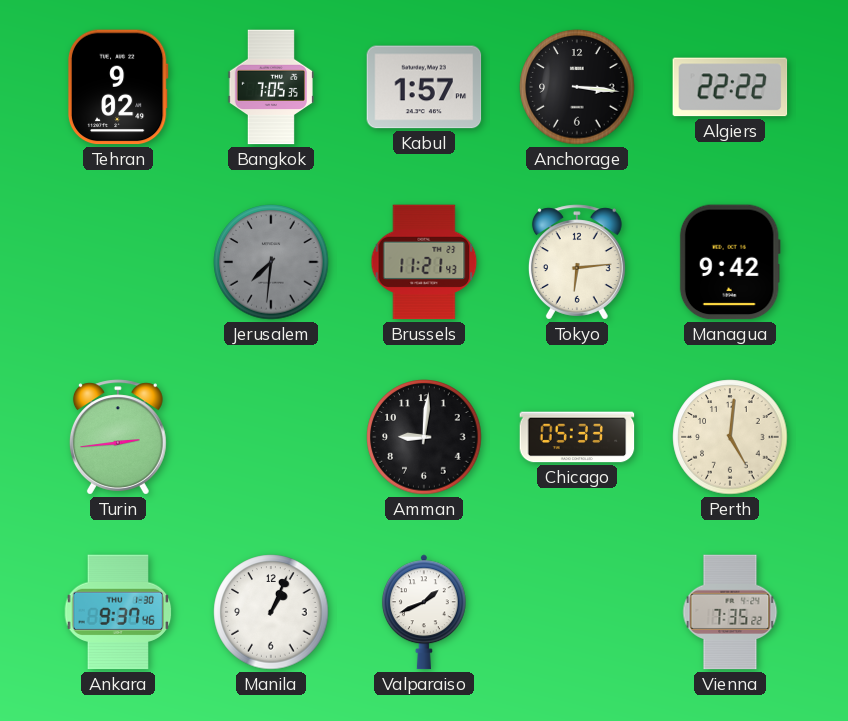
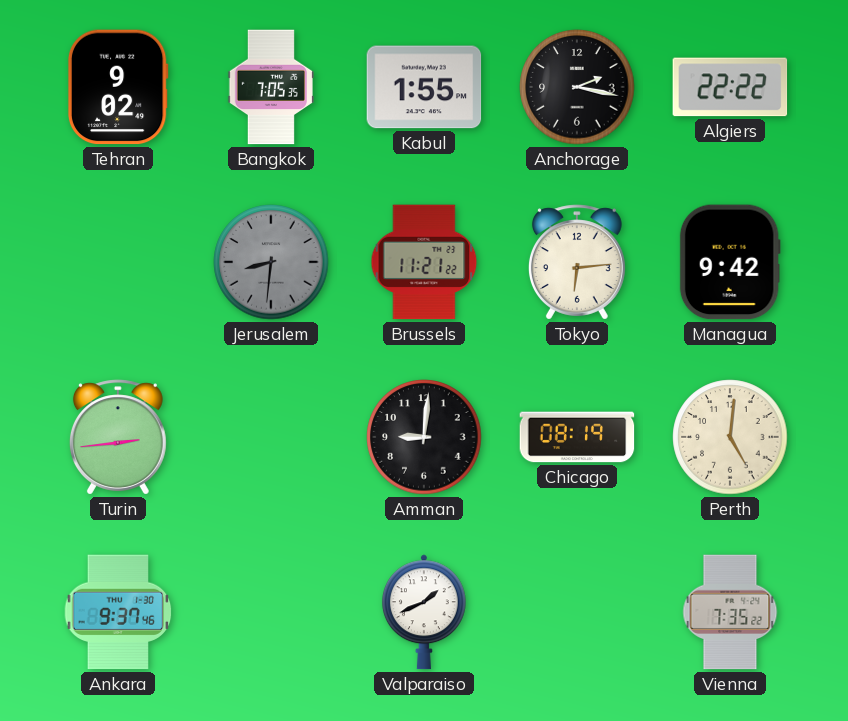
Kabul: 1:57 -> 1:55
Anchorage: 3:16 -> 2:17
Jerusalem: 7:31 -> 8:31
Brussels: 11:21:43 -> 11:21:22
Chicago: 05:33 -> 08:19
Manila: 1:04 -> none
